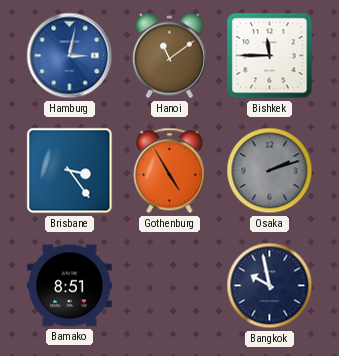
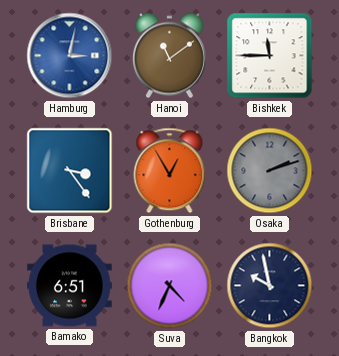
Gothenburg: 4:55 -> 12:55
Bamako: 8:51 -> 6:51
Suva: none -> 4:34
